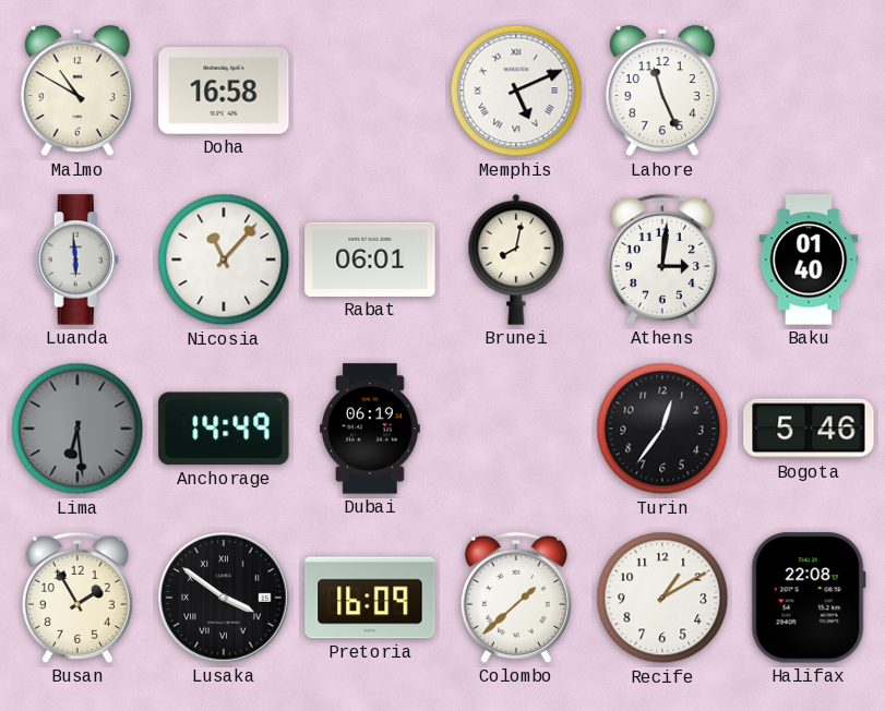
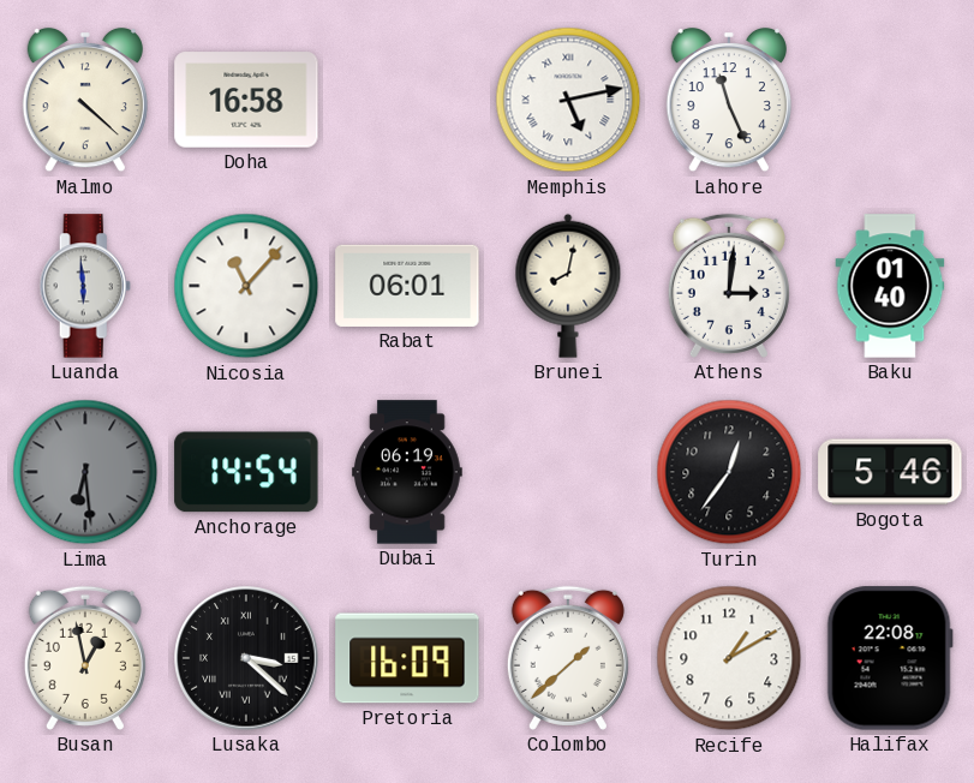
Malmo: 10:50 -> 4:22
Memphis: 5:11 -> 5:13
Anchorage: 14:49 -> 14:54
Busan: 1:55 -> 12:58
Lusaka: 3:51 -> 3:22
